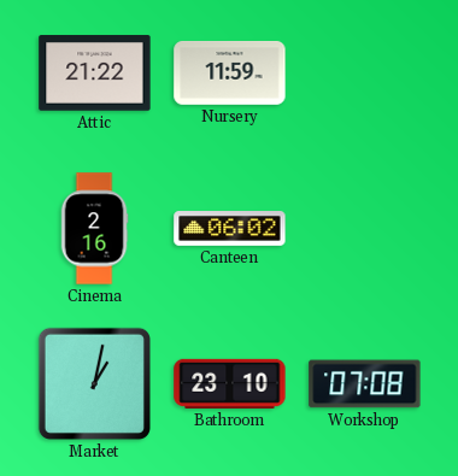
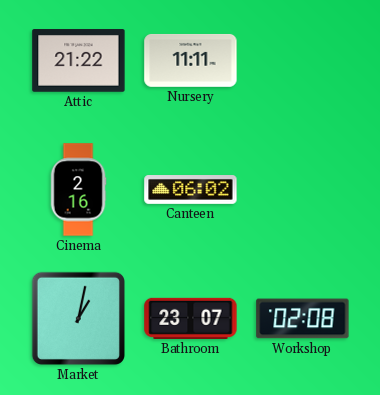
Nursery: 11:59 -> 11:11
Bathroom: 23:10 -> 23:07
Workshop: 07:08 -> 02:08
